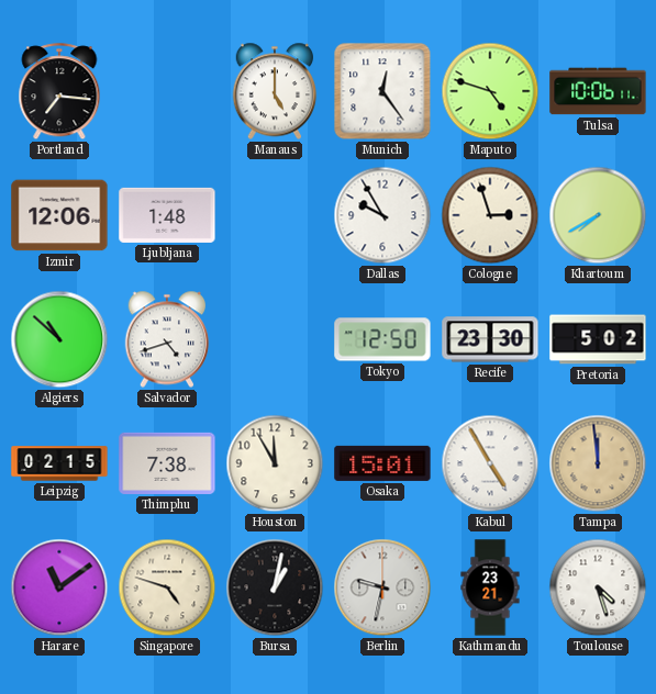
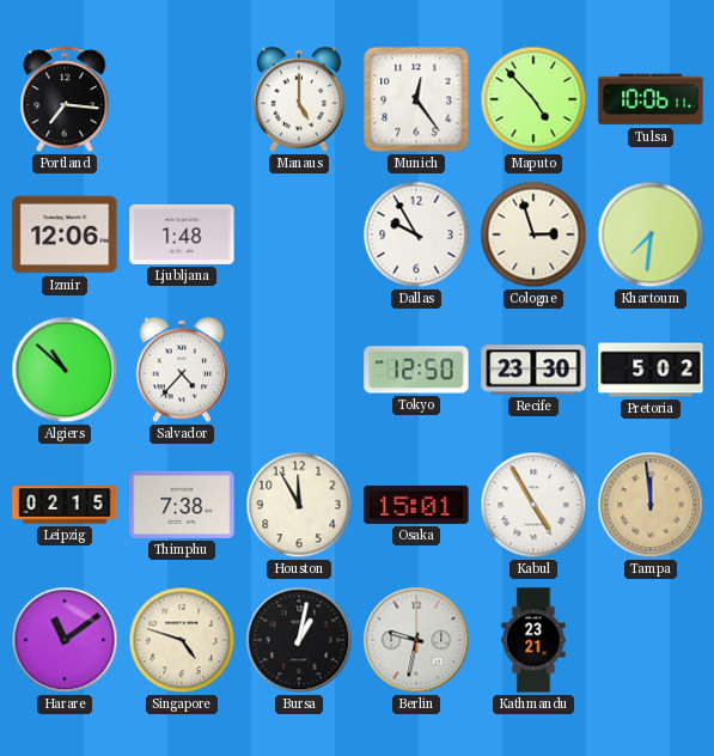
Maputo: 4:48 -> 4:53
Khartoum: 7:40 -> 7:31
Salvador: 4:42 -> 4:37
Toulouse: 4:27 -> none
